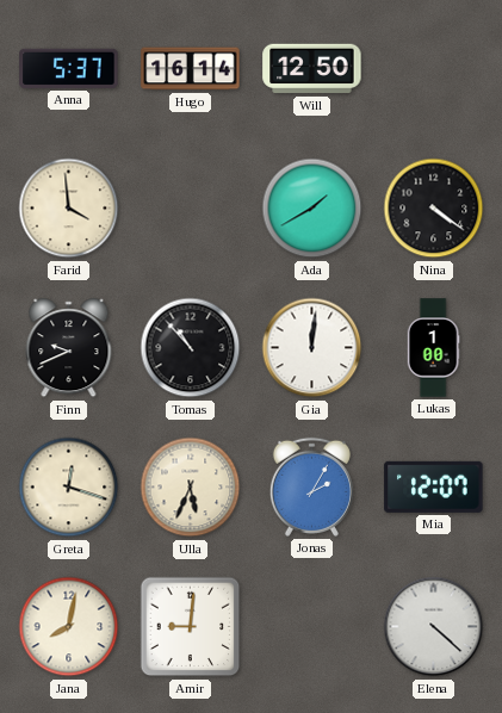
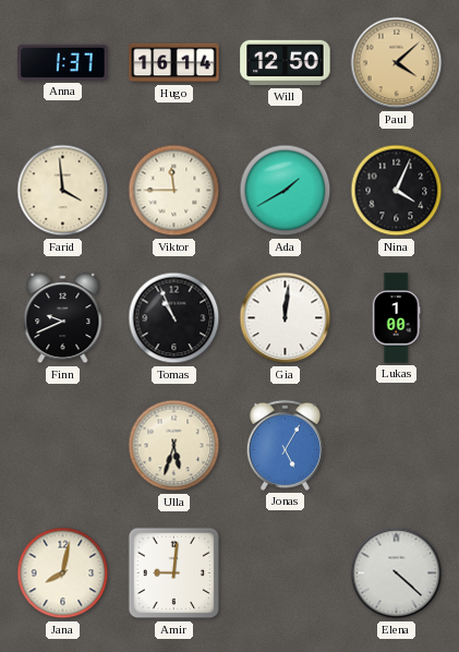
Anna: 5:37 -> 1:37
Paul: none -> 4:08
Viktor: none -> 11:45
Nina: 4:21 -> 4:04
Tomas: 10:53 -> 10:56
Greta: 12:18 -> none
Ulla: 5:34 -> 5:33
Jonas: 2:05 -> 5:05
Mia: 12:07 -> none
